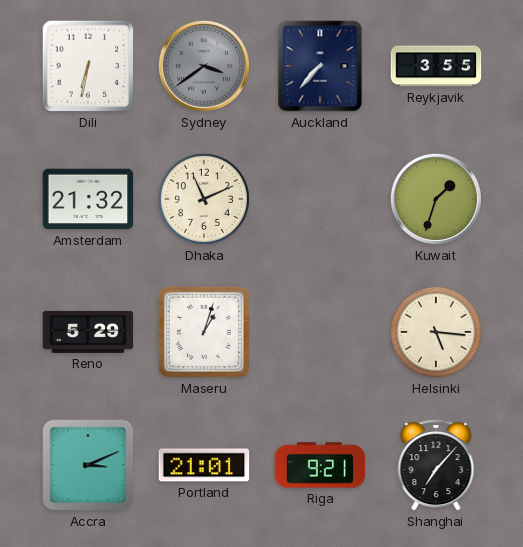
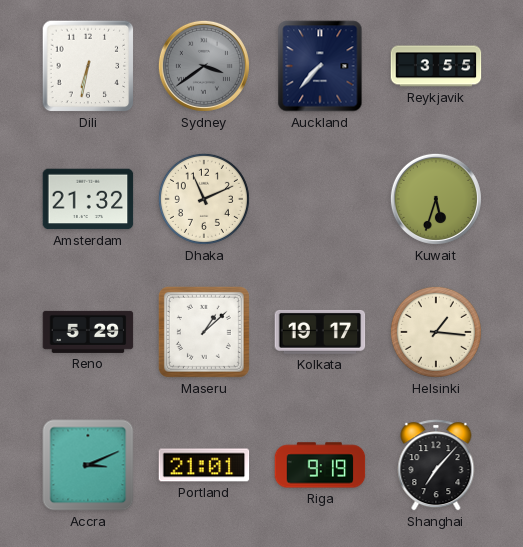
Kuwait: 1:33 -> 5:33
Maseru: 1:03 -> 1:08
Kolkata: none -> 19:17
Helsinki: 5:16 -> 1:16
Riga: 9:21 -> 9:19
